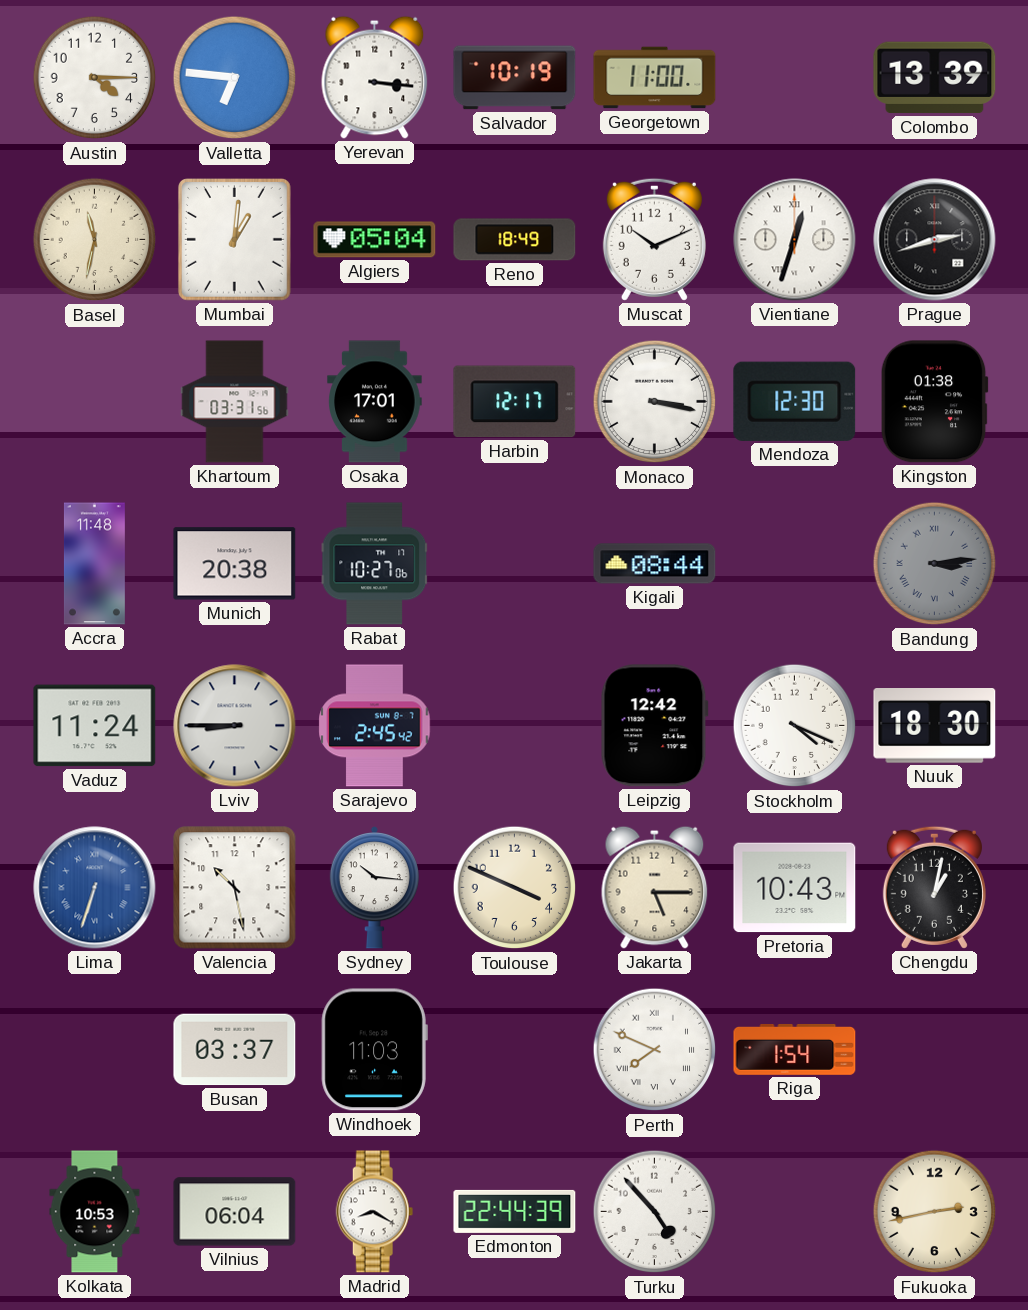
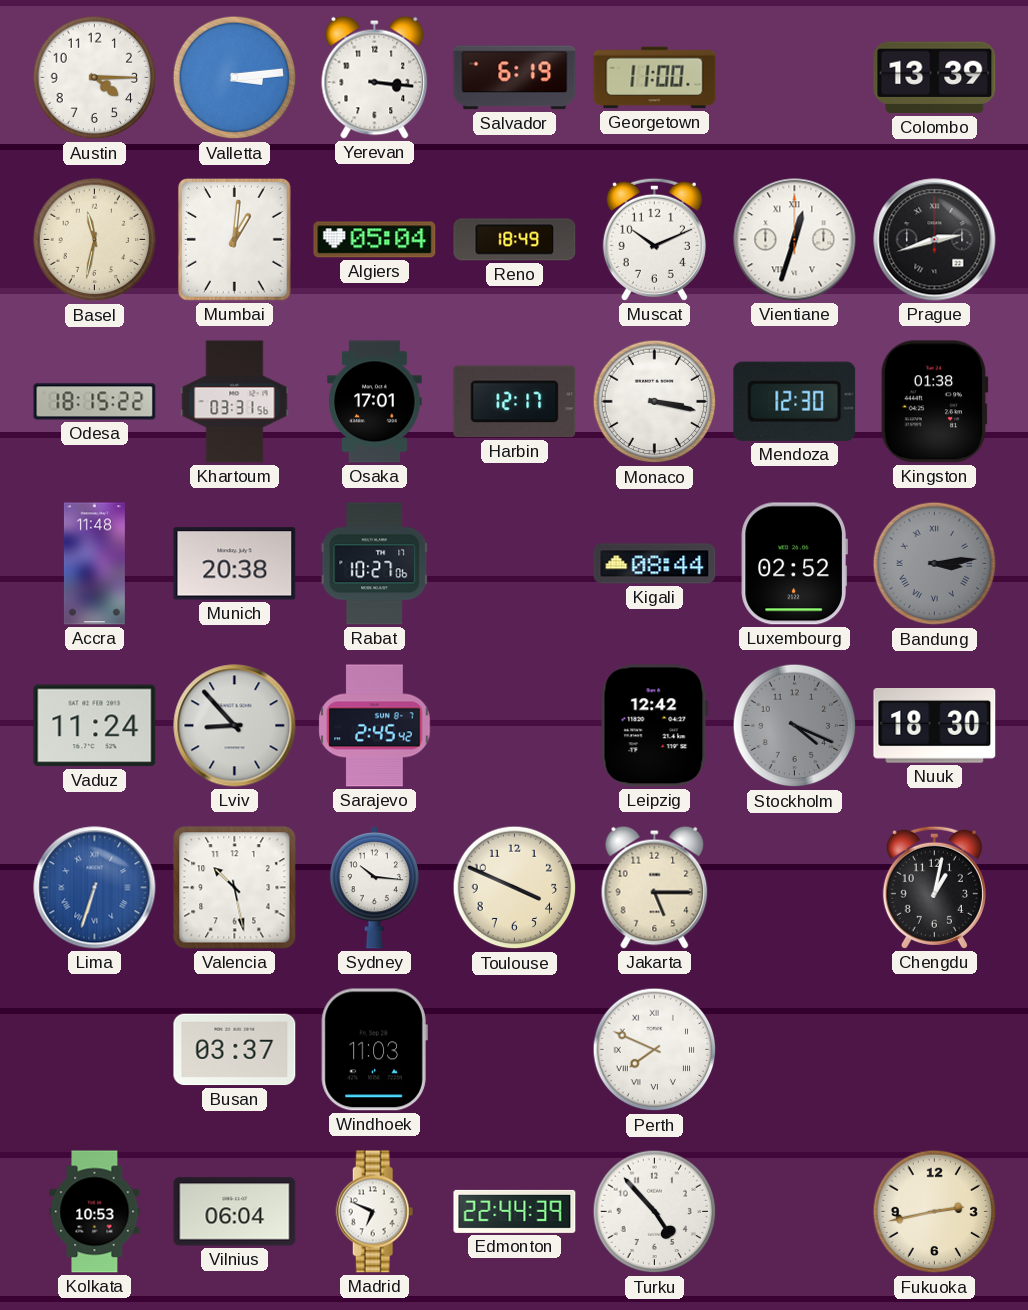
Valletta: 6:46 -> 3:14
Salvador: 10:19 -> 6:19
Odesa: none -> 18:15
Luxembourg: none -> 02:52
Lviv: 8:45 -> 8:53
Stockholm dial: white -> grey
Pretoria: 10:43 -> none
Riga: 1:54 -> none
Madrid: 8:20 -> 6:49
